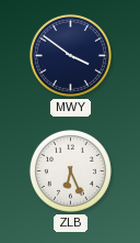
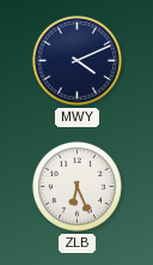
MWY: 3:51 -> 4:11
